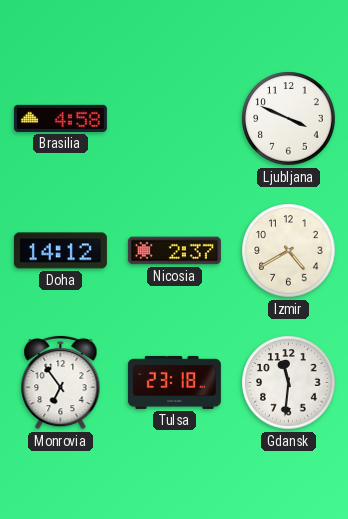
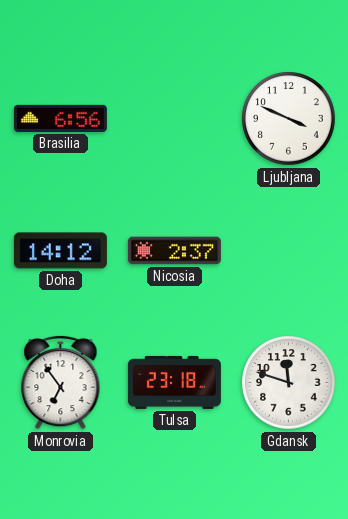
Brasilia: 4:58 -> 6:56
Izmir: 4:40 -> none
Gdansk: 11:31 -> 11:48
